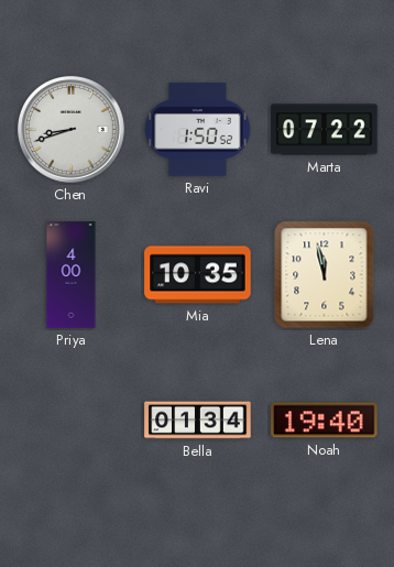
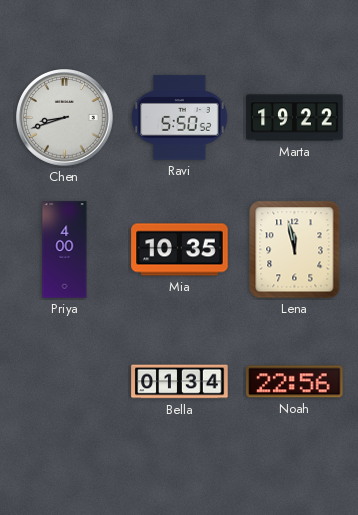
Ravi: 1:50 -> 5:50
Marta: 07:22 -> 19:22
Noah: 19:40 -> 22:56
